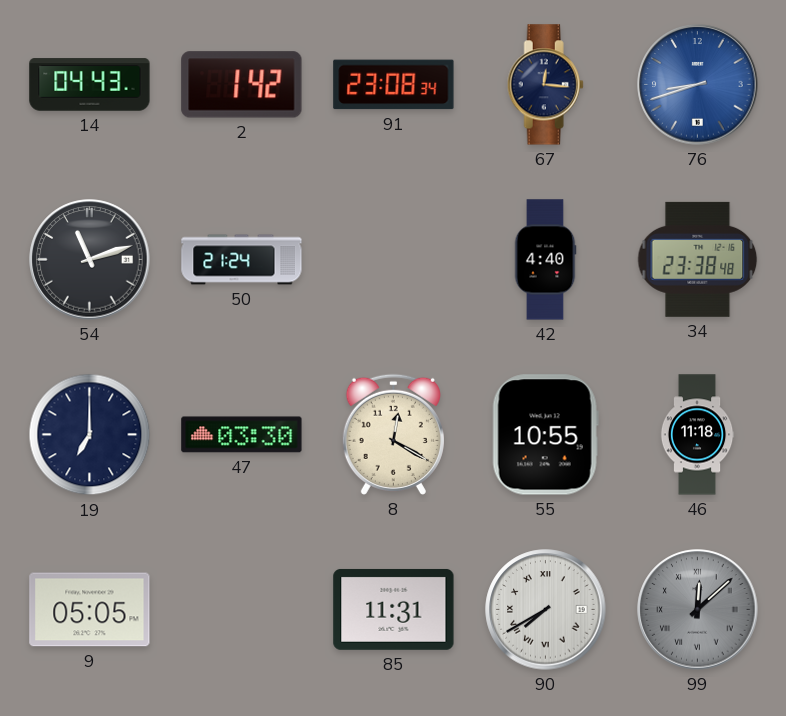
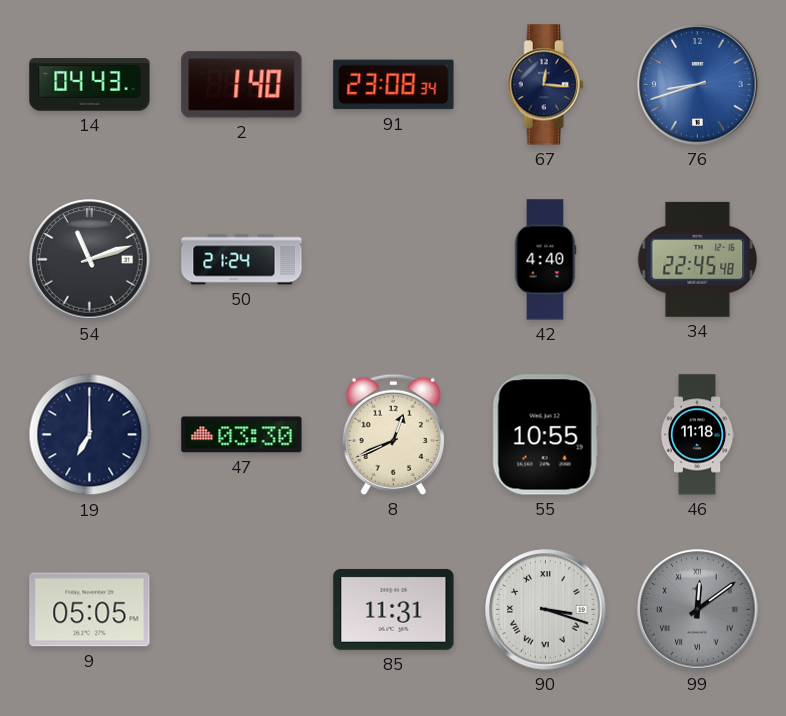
2: 1:42 -> 1:40
34: 23:38 -> 22:45
8: 12:20 -> 12:41
90: 7:40 -> 3:18
99: 12:08 -> 12:09
